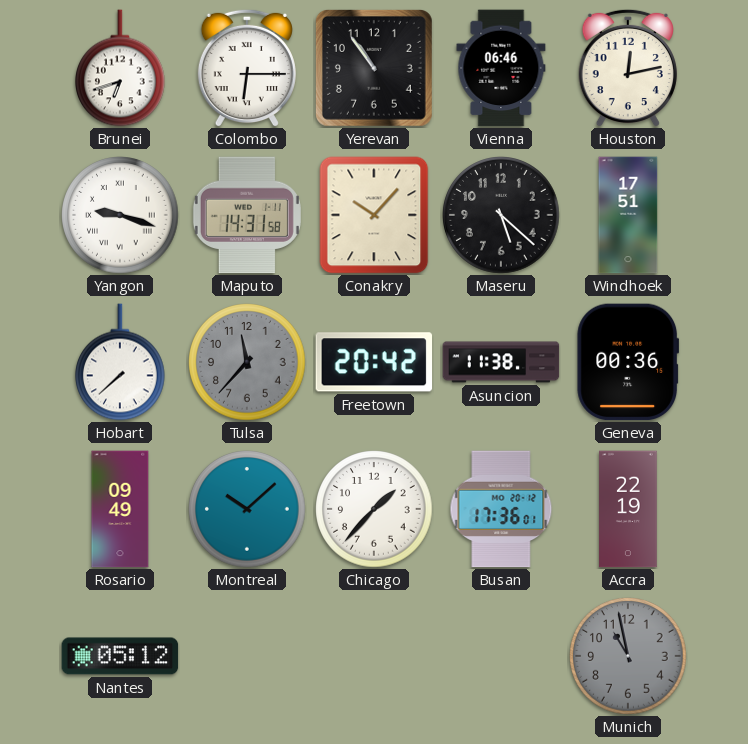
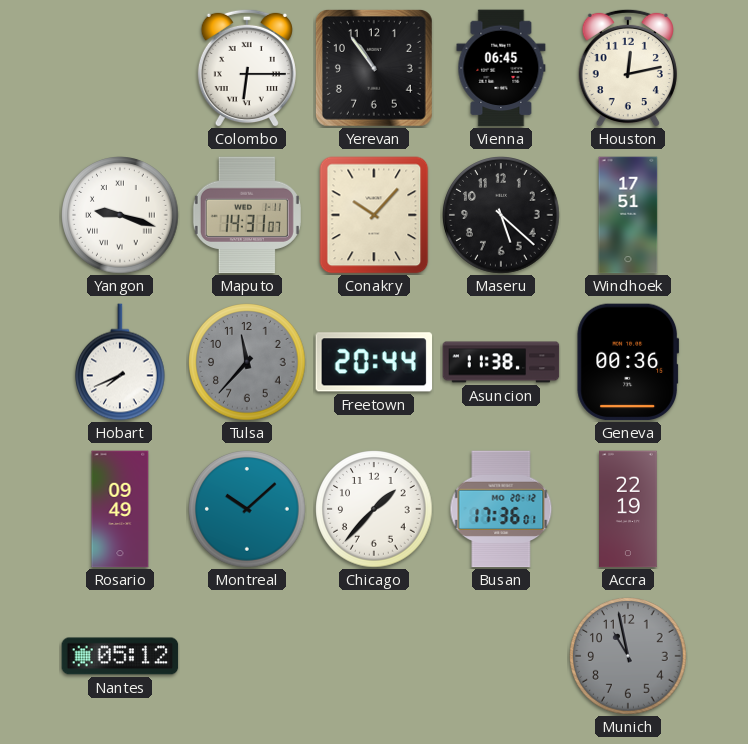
Brunei: 6:42 -> none
Vienna: 06:46 -> 06:45
Maputo: 14:31:58 -> 14:31:07
Hobart: 7:38 -> 7:41
Freetown: 20:42 -> 20:44
